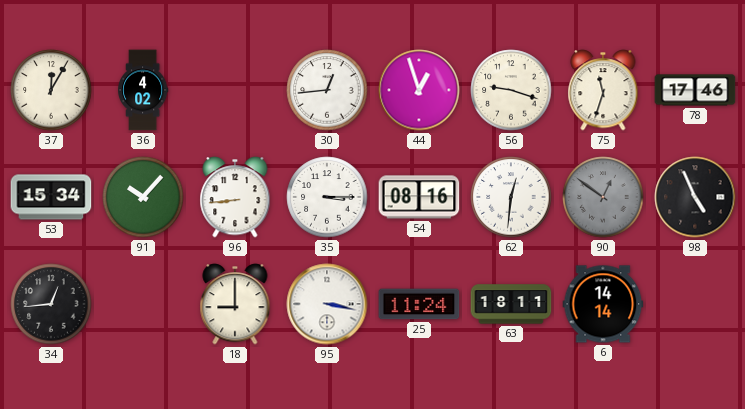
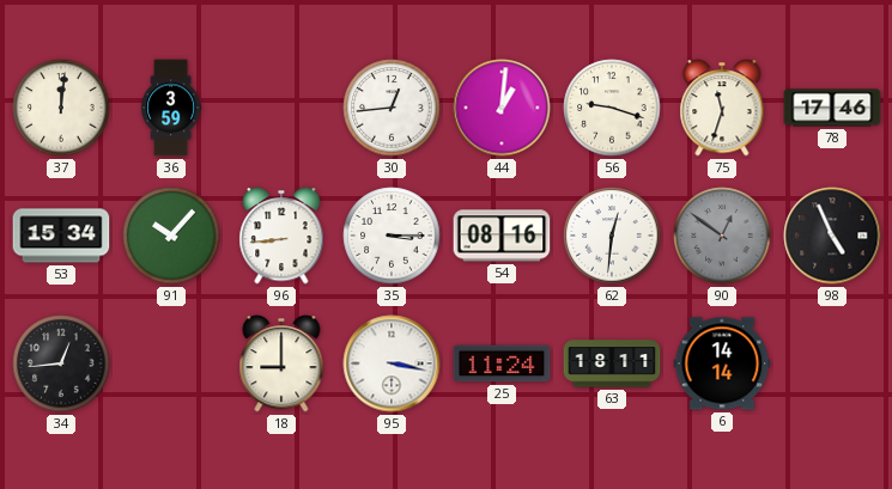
37: 12:05 -> 12:01
36: 4:02 -> 3:59
44: 12:57 -> 1:01
